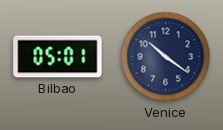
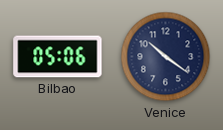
Bilbao: 05:01 -> 05:06
